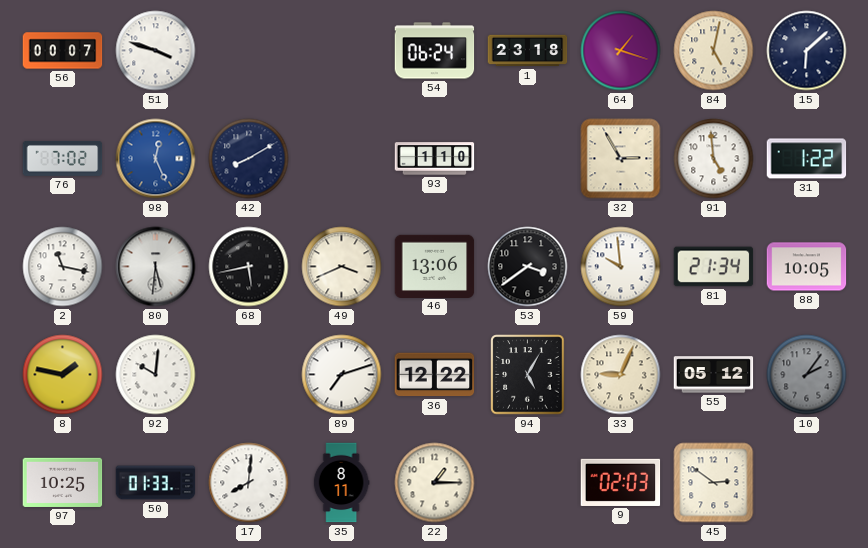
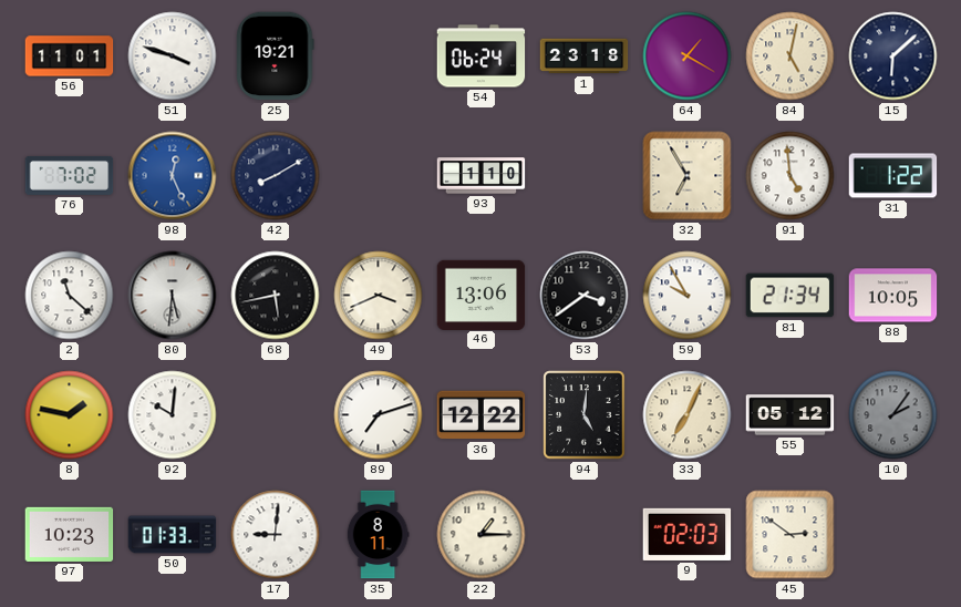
56: 00:07 -> 11:01
25: none -> 19:21
64: 1:18 -> 1:20
32: 2:55 -> 6:55
2: 11:17 -> 11:22
59: 9:59 -> 9:55
94: 5:05 -> 5:01
33: 9:04 -> 7:04
97: 10:25 -> 10:23
17: 8:01 -> 9:01
